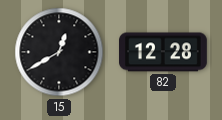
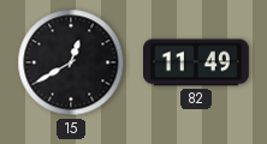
82: 12:28 -> 11:49
